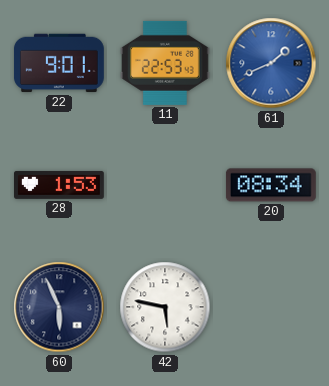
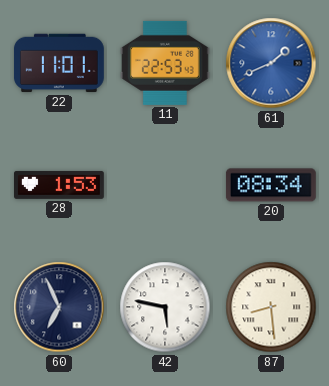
22: 9:01 -> 11:01
60: 5:56 -> 6:56
87: none -> 8:29
